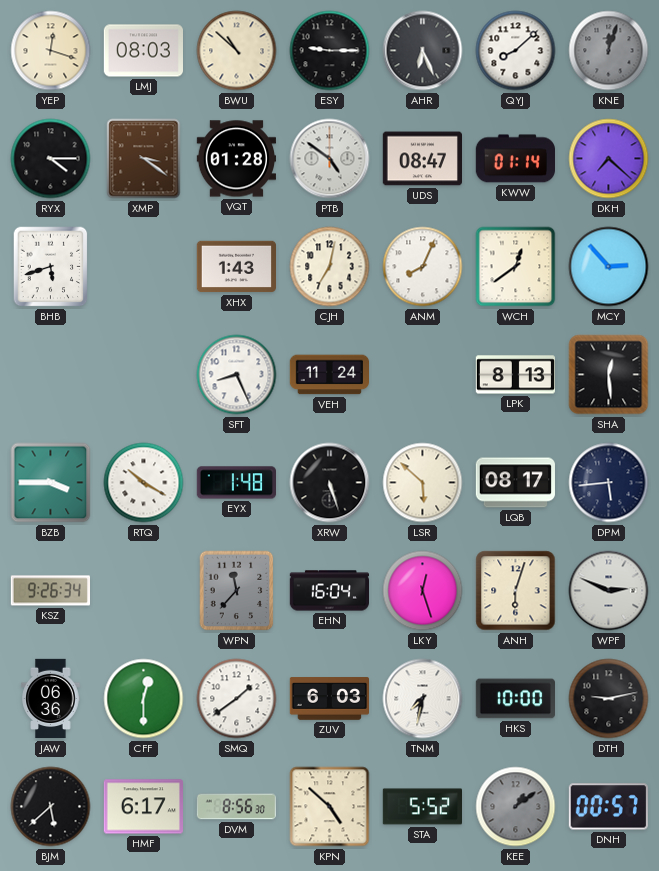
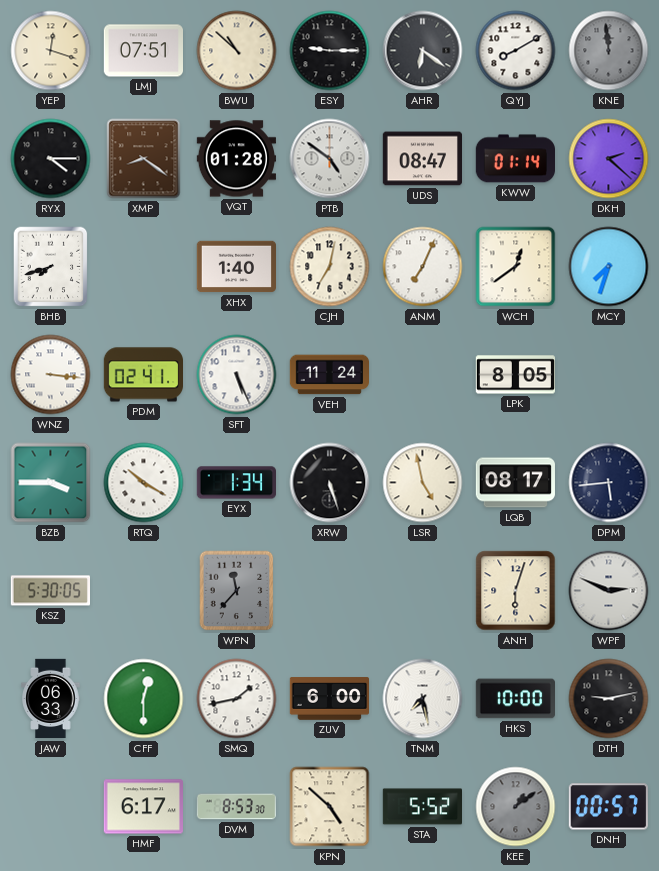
LMJ: 08:03 -> 07:51
AHR: 6:26 -> 6:21
QYJ: 8:08 -> 8:10
KNE: 12:03 -> 11:59
XMP: 3:21 -> 8:21
DKH: 7:22 -> 2:22
BHB: 5:42 -> 7:42
XHX: 1:43 -> 1:40
ANM: 8:04 -> 7:04
MCY: 2:53 -> 7:33
WNZ: none -> 3:16
PDM: none -> 02:41
SFT: 8:26 -> 5:26
LPK: 8:13 -> 8:05
SHA: 12:29 -> none
EYX: 1:48 -> 1:34
LSR: 5:52 -> 4:58
KSZ: 9:26 -> 5:30
EHN: 16:04 -> none
LKY: 12:27 -> none
JAW: 06:36 -> 06:33
SMQ: 1:39 -> 1:43
ZUV: 6:03 -> 6:00
TNM: 7:32 -> 7:28
BJM: 5:38 -> none
DVM: 8:56 -> 8:53
